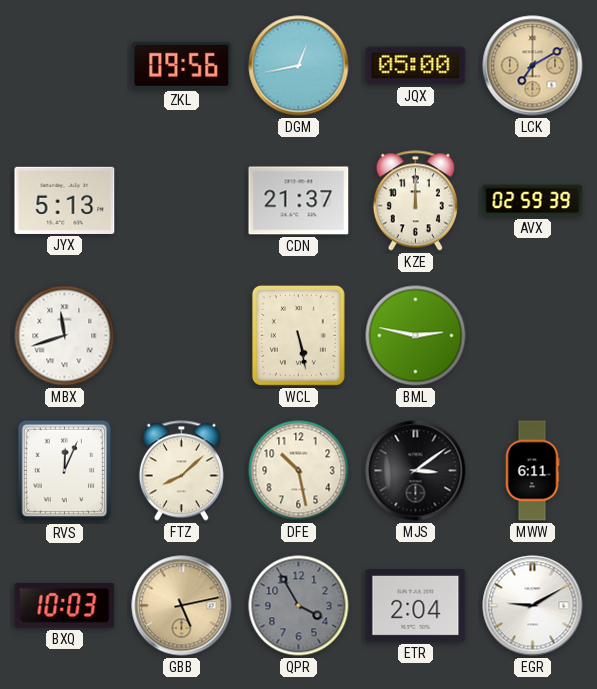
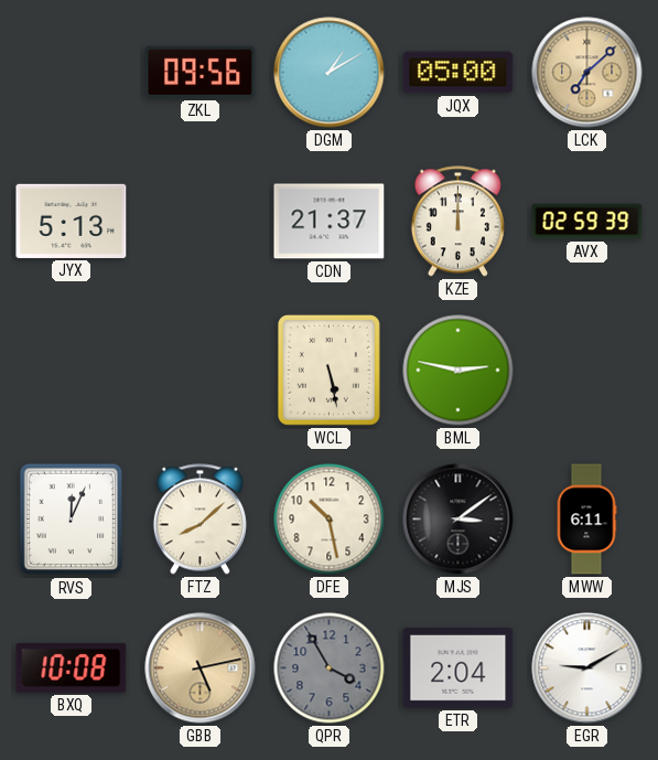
DGM: 12:43 -> 1:10
LCK: 7:10 -> 7:08
MBX: 11:42 -> none
BXQ: 10:03 -> 10:08
